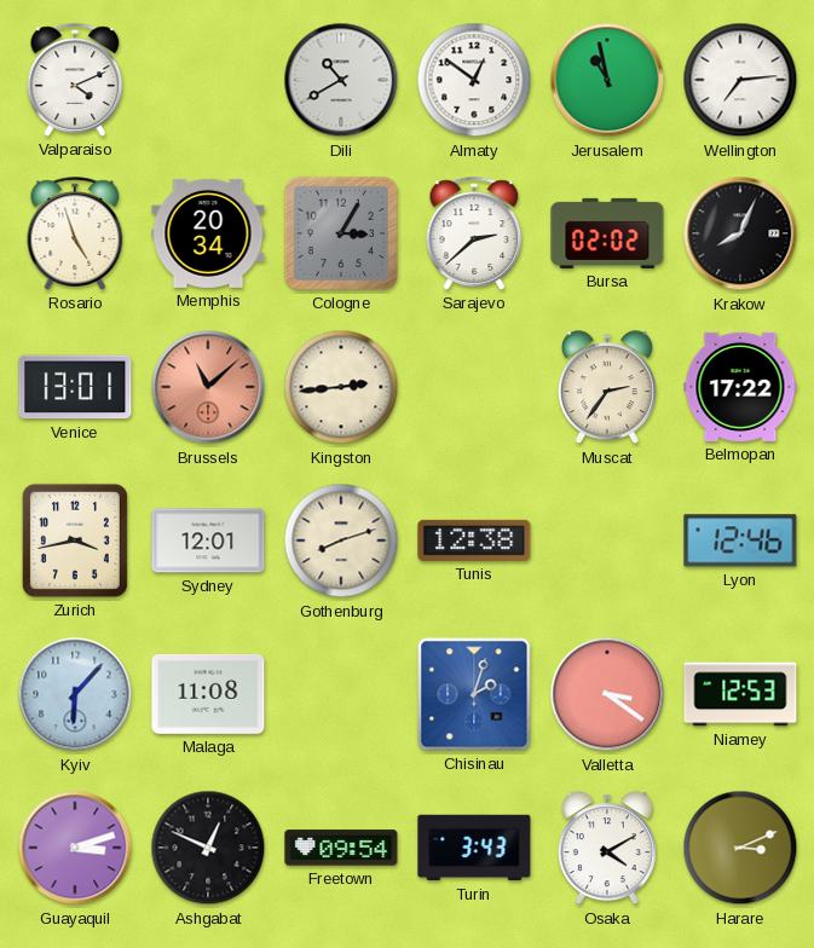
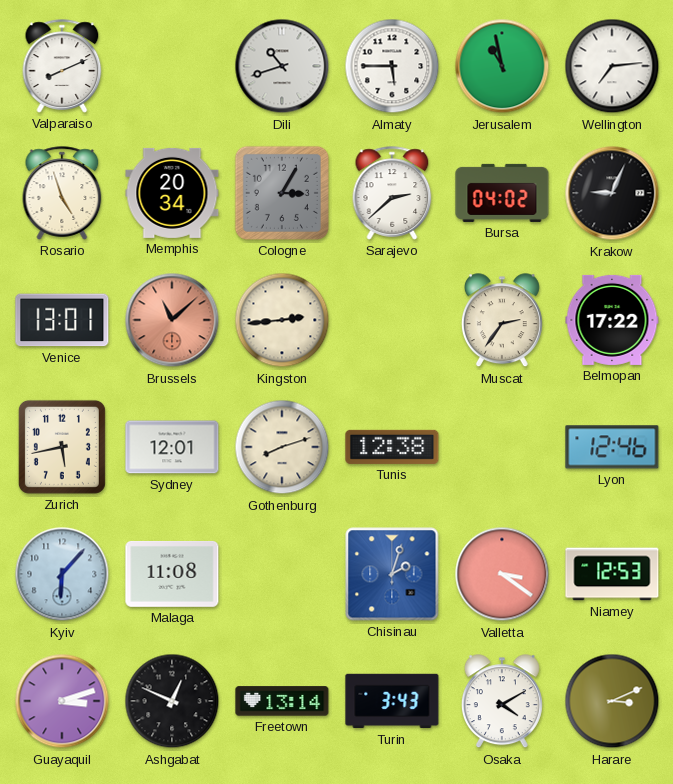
Valparaiso: 4:11 -> 8:11
Dili: 10:40 -> 10:42
Almaty: 12:51 -> 5:45
Bursa: 02:02 -> 04:02
Krakow: 8:04 -> 9:04
Zurich: 3:43 -> 5:43
Freetown: 09:54 -> 13:14
